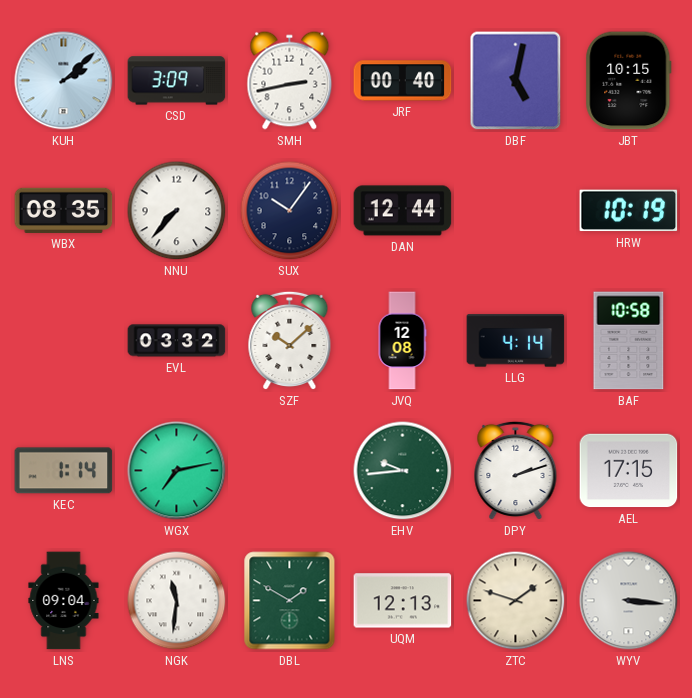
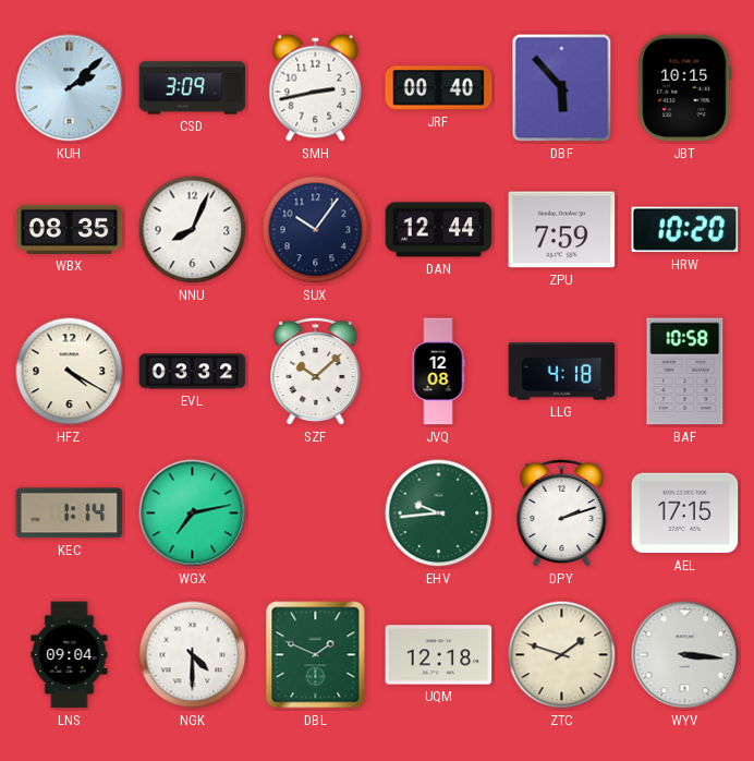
DBF: 5:02 -> 5:53
NNU: 7:37 -> 8:04
ZPU: none -> 7:59
HRW: 10:19 -> 10:20
HFZ: none -> 4:20
LLG: 4:14 -> 4:18
NGK: 11:31 -> 4:30
DBL: 1:50 -> 1:49
UQM: 12:13 -> 12:18
